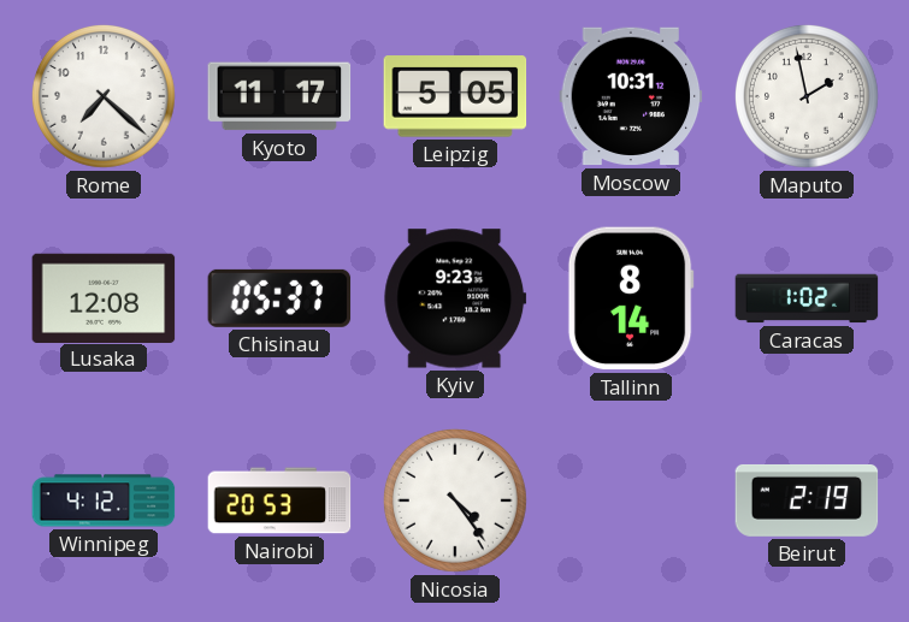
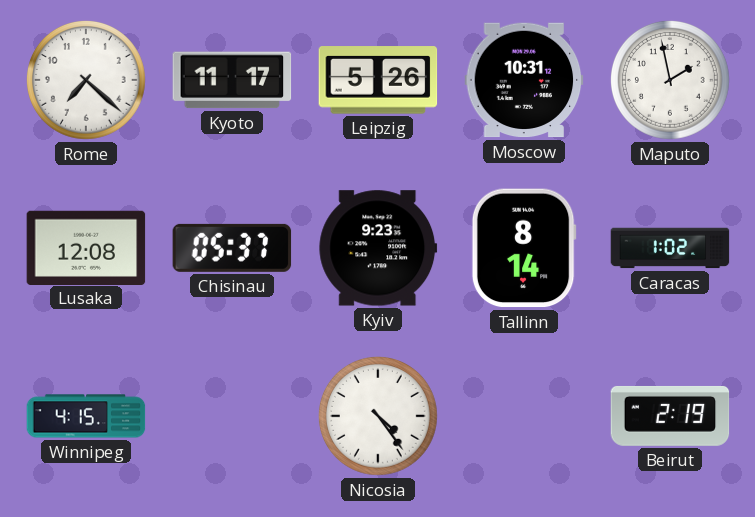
Leipzig: 5:05 -> 5:26
Winnipeg: 4:12 -> 4:15
Nairobi: 20:53 -> none
